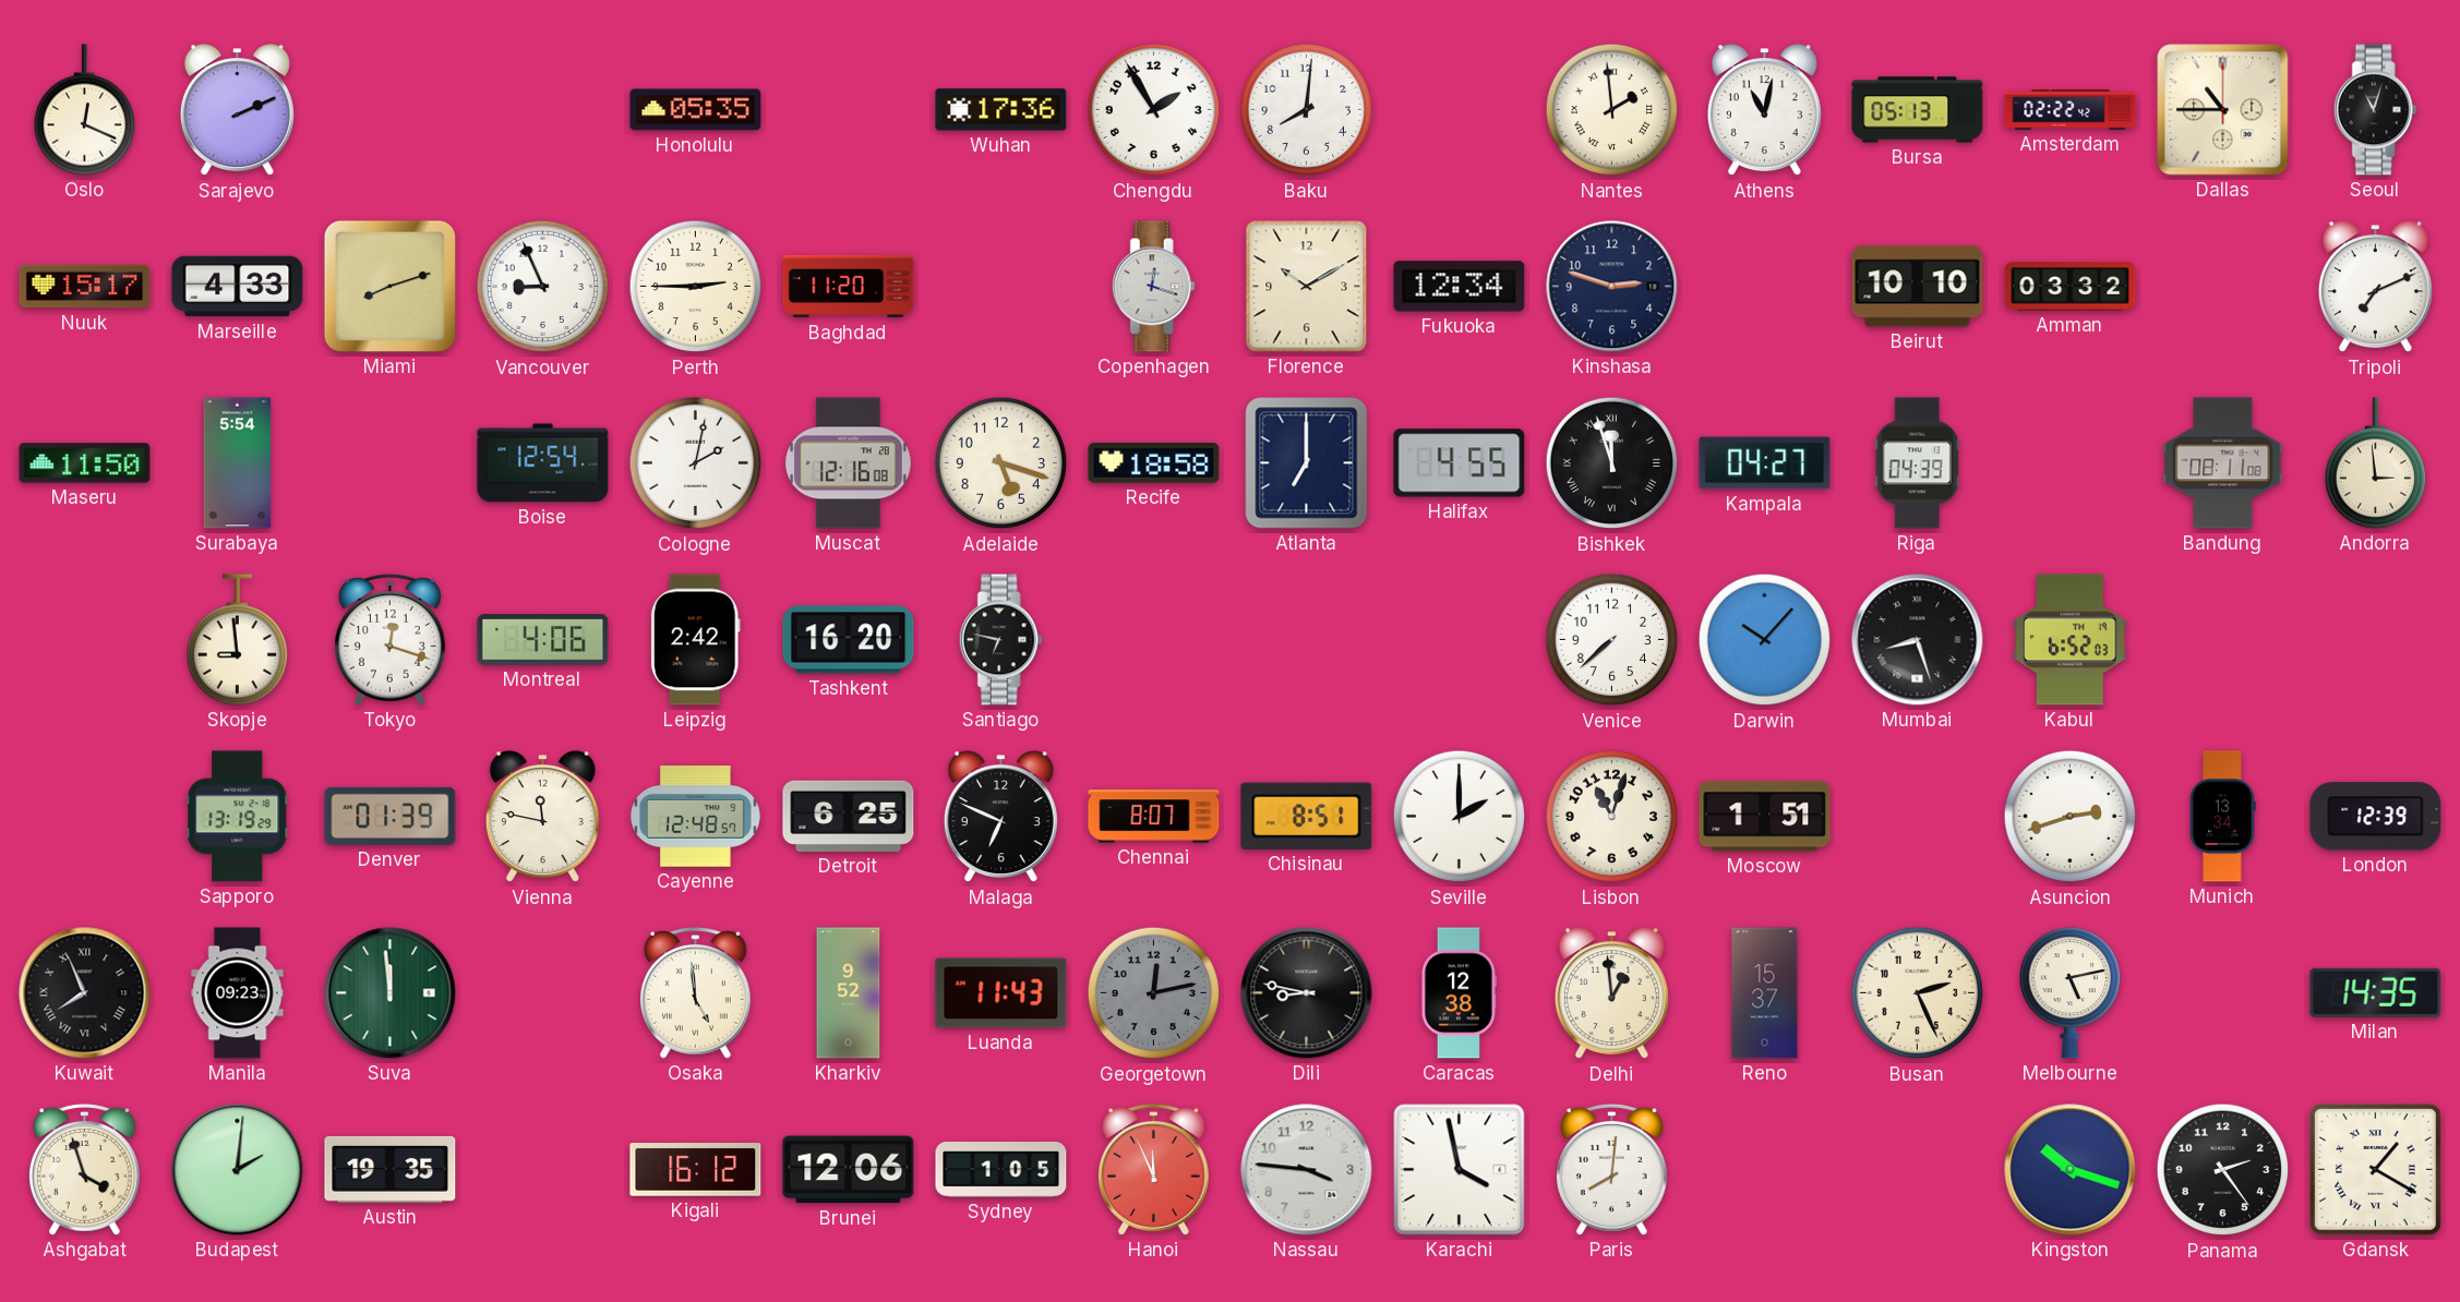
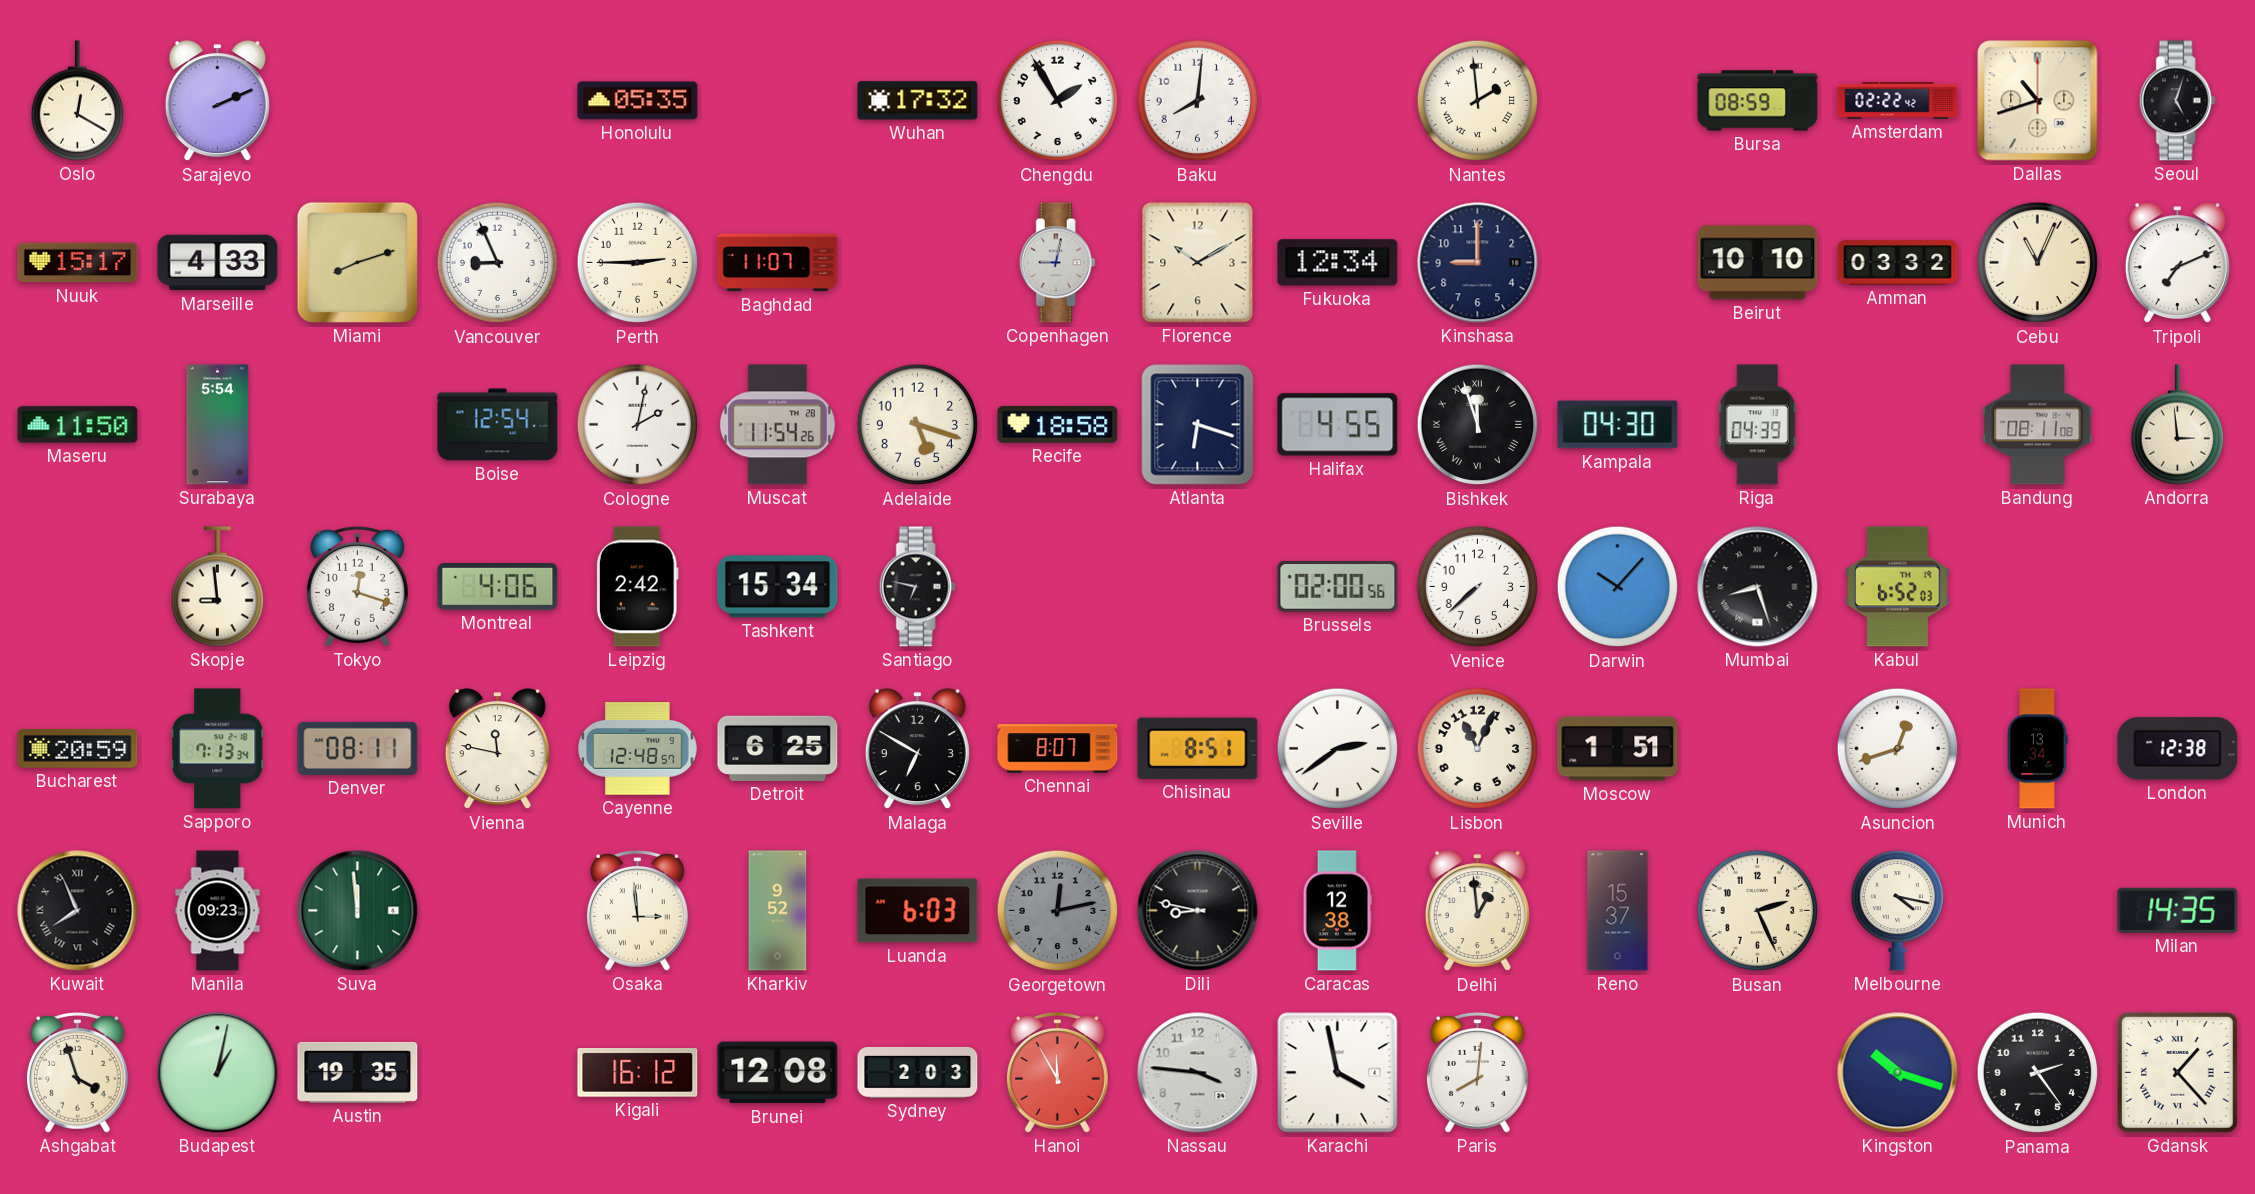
Oslo: 12:19 -> 12:20
Wuhan: 17:36 -> 17:32
Athens: 11:02 -> none
Bursa: 05:13 -> 08:59
Dallas: 10:45 -> 10:42
Seoul: 11:03 -> 5:03
Baghdad: 11:20 -> 11:07
Copenhagen: 12:18 -> 9:02
Kinshasa: 2:48 -> 9:00
Cebu: none -> 11:04
Muscat: 12:16 -> 11:54
Atlanta: 7:00 -> 6:18
Kampala: 04:27 -> 04:30
Tashkent: 16:20 -> 15:34
Brussels: none -> 02:00
Bucharest: none -> 20:59
Sapporo: 13:19 -> 7:13
Denver: 01:39 -> 08:11
Malaga: 6:49 -> 6:50
Seville: 2:00 -> 2:39
Lisbon: 11:03 -> 11:04
Asuncion: 2:42 -> 12:42
London: 12:39 -> 12:38
Osaka: 4:59 -> 2:59
Luanda: 11:43 -> 6:03
Melbourne: 5:13 -> 4:17
Budapest: 2:01 -> 1:02
Brunei: 12:06 -> 12:08
Sydney: 1:05 -> 2:03
Hanoi: 11:56 -> 11:55
Gdansk: 1:20 -> 1:23
